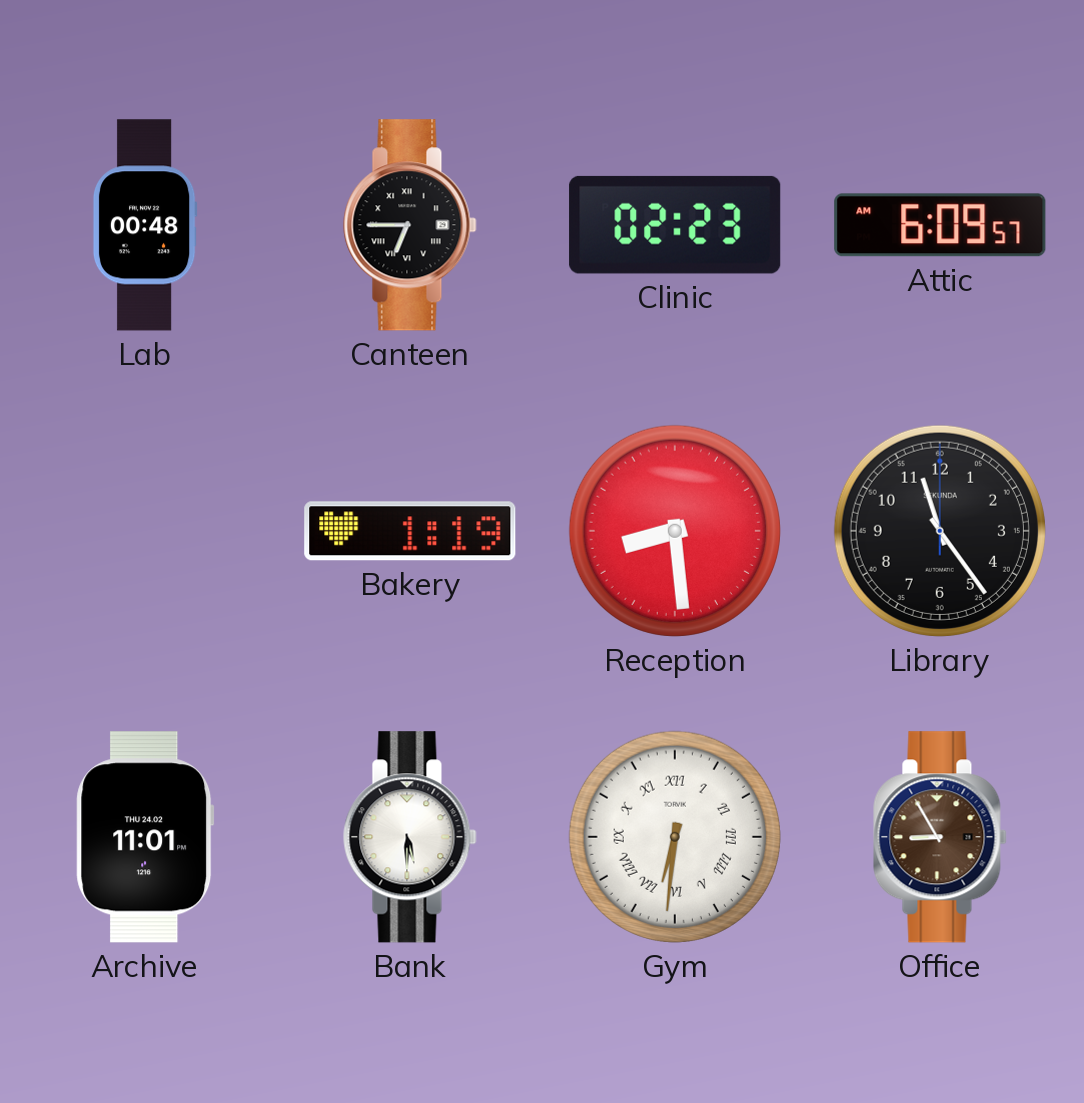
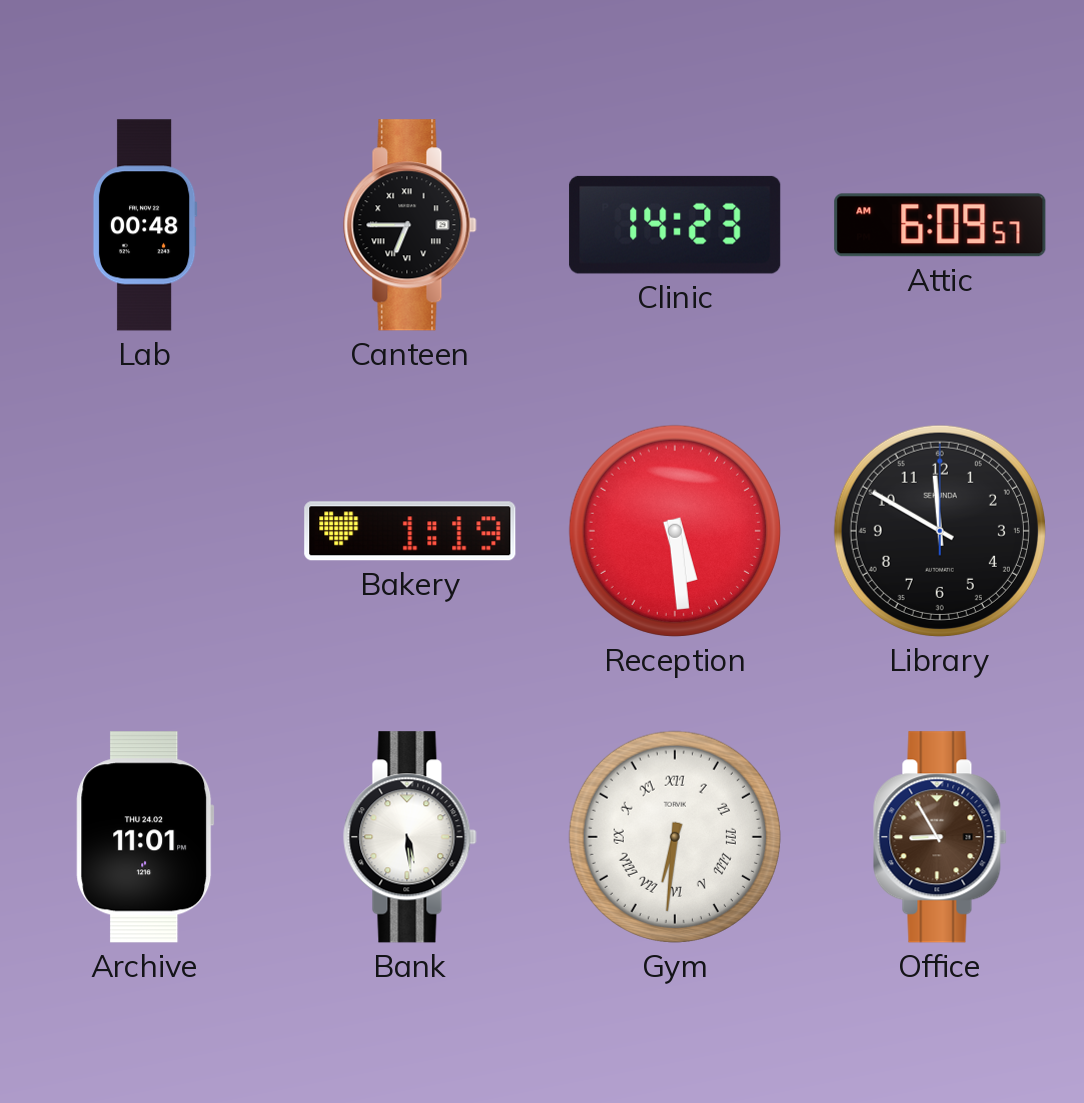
Clinic: 02:23 -> 14:23
Reception: 8:29 -> 5:29
Library: 11:24 -> 11:50
Bank: 5:30 -> 5:29
